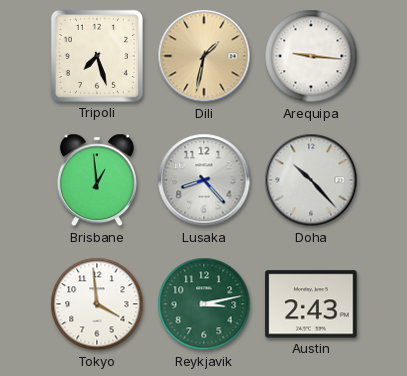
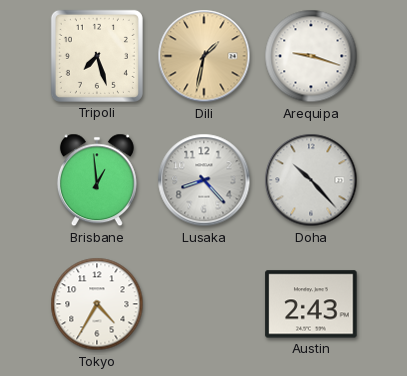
Arequipa: 9:16 -> 9:18
Tokyo: 3:59 -> 4:35
Reykjavik: 3:13 -> none
